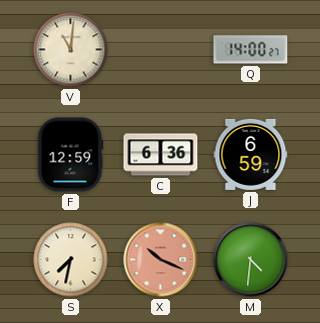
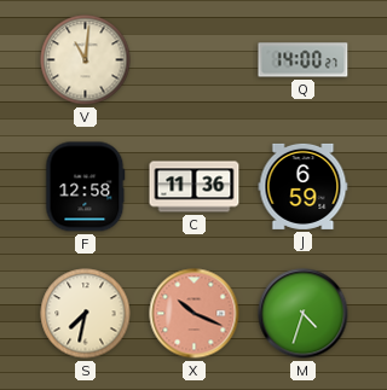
F: 12:59 -> 12:58
C: 6:36 -> 11:36
M: 4:31 -> 4:33
